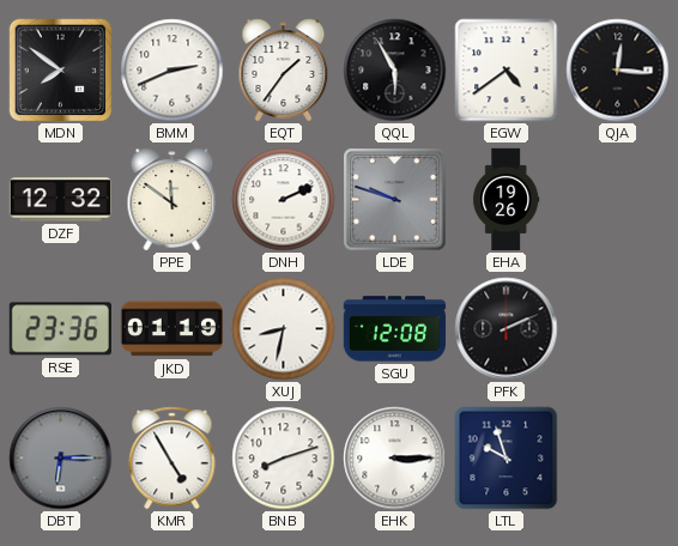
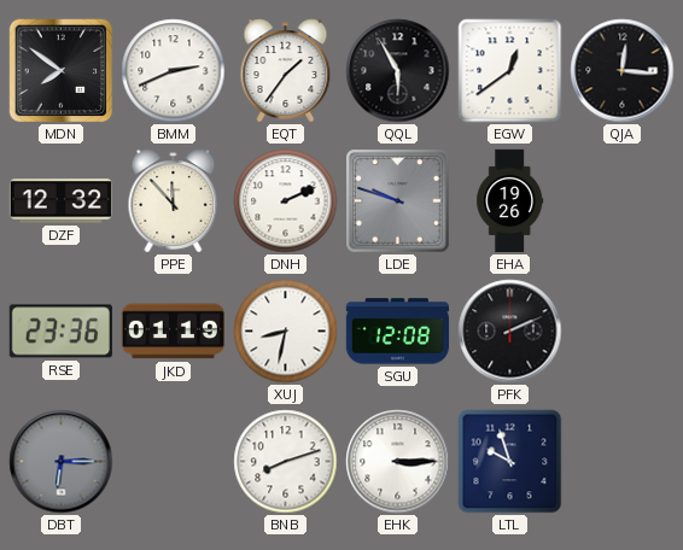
EGW: 4:39 -> 12:39
PPE: 11:51 -> 11:53
KMR: 4:55 -> none
